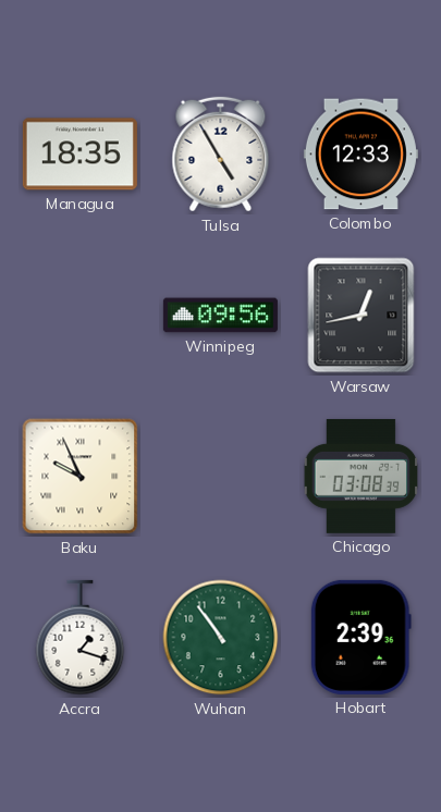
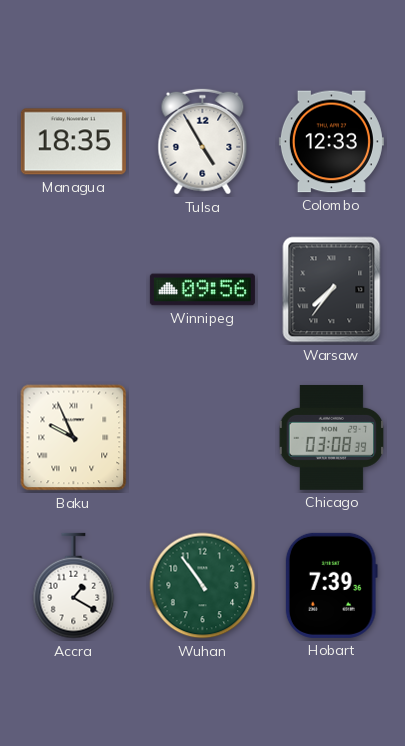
Warsaw: 12:43 -> 7:36
Accra: 1:18 -> 1:20
Hobart: 2:39 -> 7:39
